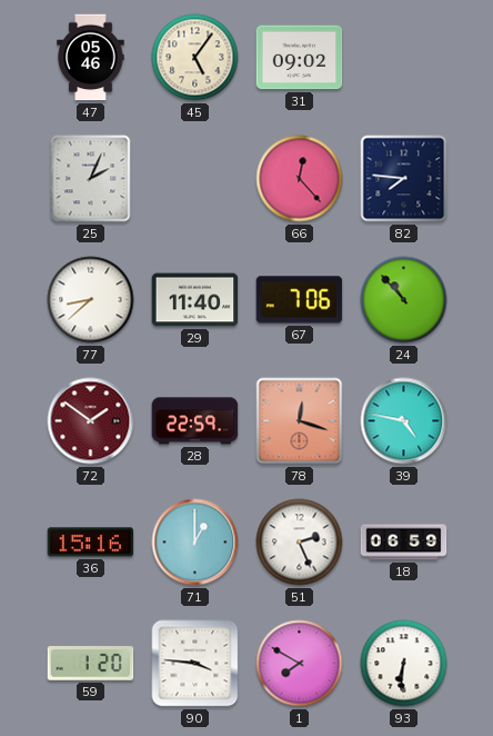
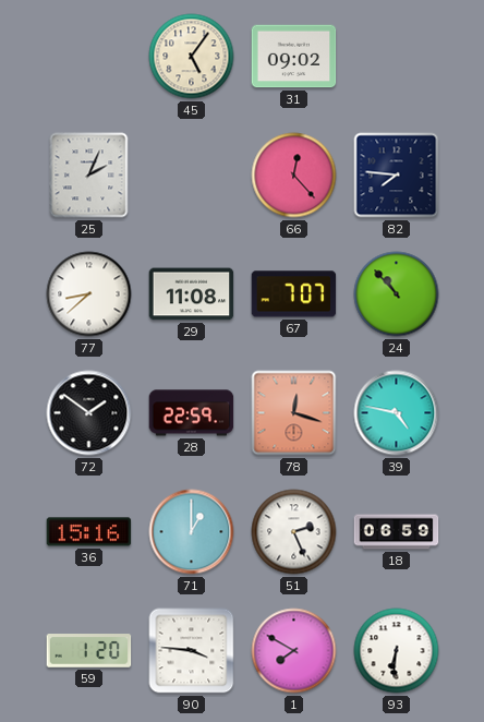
47: 05:46 -> none
29: 11:40 -> 11:08
67: 7:06 -> 7:07
72 dial: burgundy -> black
